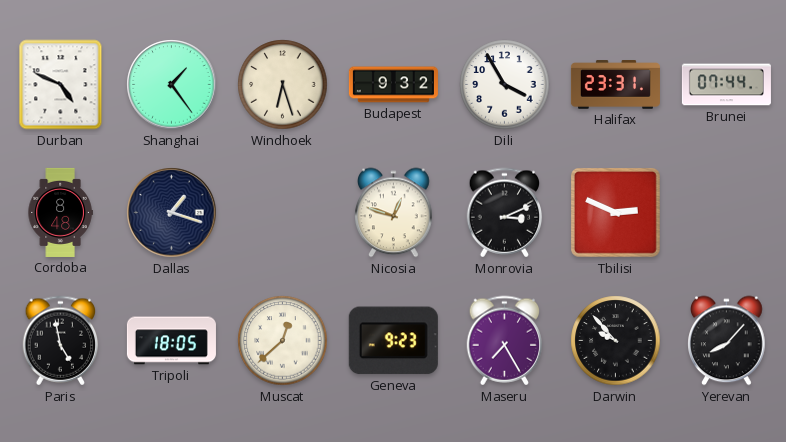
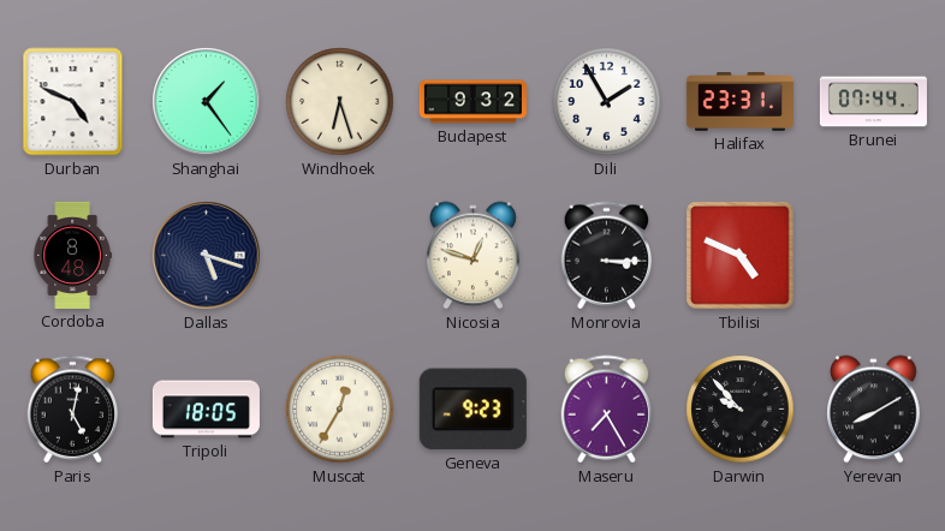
Dili: 3:55 -> 1:55
Dallas: 1:18 -> 5:18
Monrovia: 3:11 -> 3:15
Tbilisi: 2:49 -> 4:49
Paris: 4:58 -> 5:02
Muscat: 12:38 -> 12:35
Yerevan: 8:07 -> 8:10
